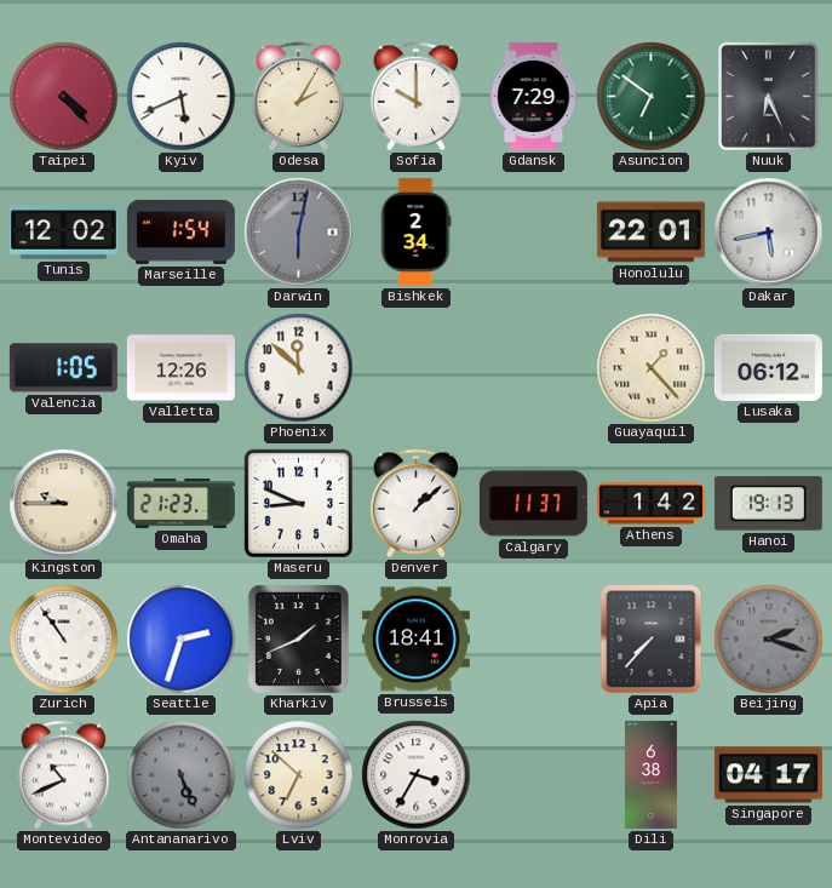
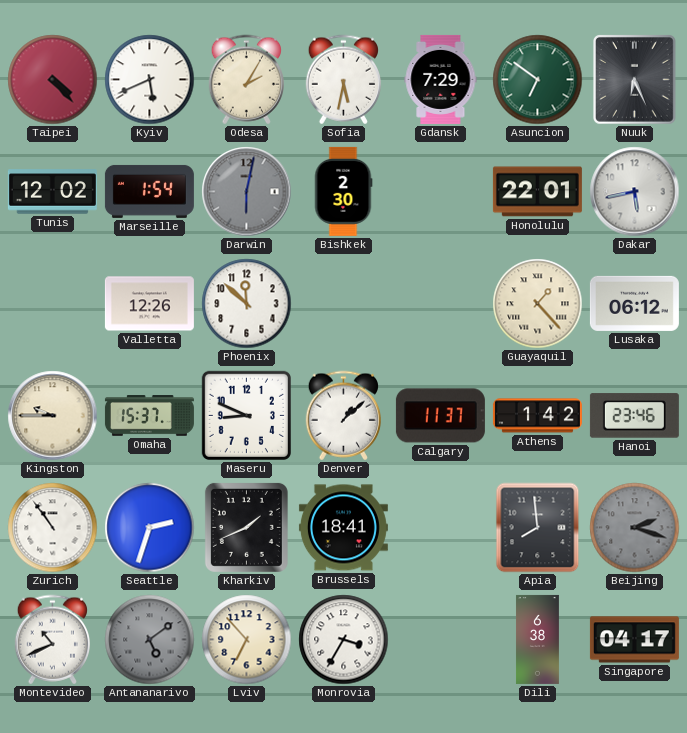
Sofia: 10:00 -> 5:32
Bishkek: 2:34 -> 2:30
Valencia: 1:05 -> none
Omaha: 21:23 -> 15:37
Hanoi: 19:13 -> 23:46
Apia: 7:37 -> 7:59
Antananarivo: 5:26 -> 5:09
Lviv: 6:52 -> 6:53
